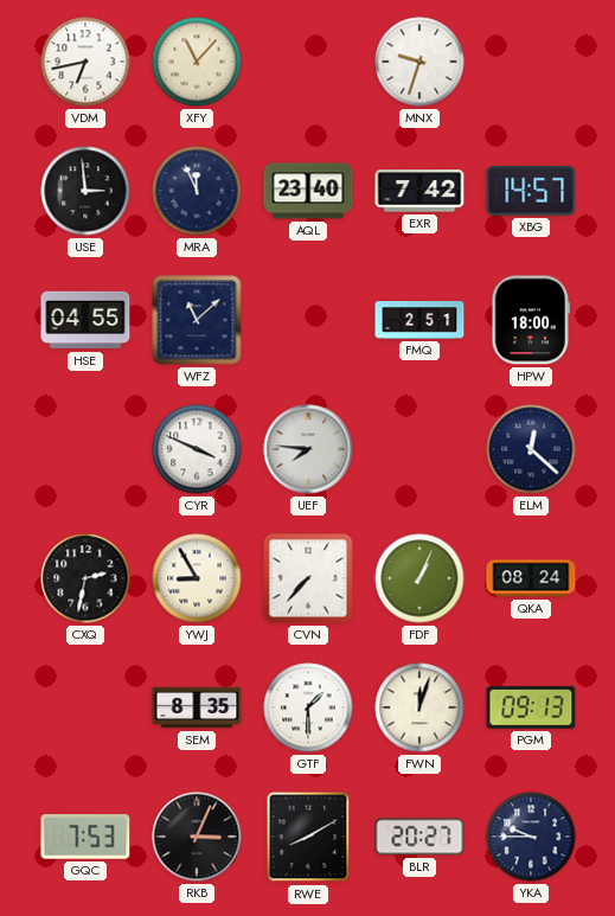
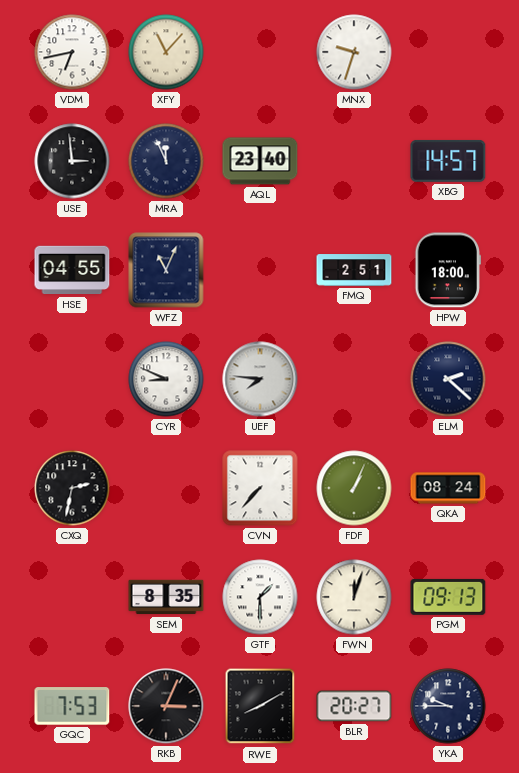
EXR: 7:42 -> none
WFZ: 11:08 -> 11:04
CYR: 3:49 -> 8:49
ELM: 12:22 -> 2:22
YWJ: 8:55 -> none
